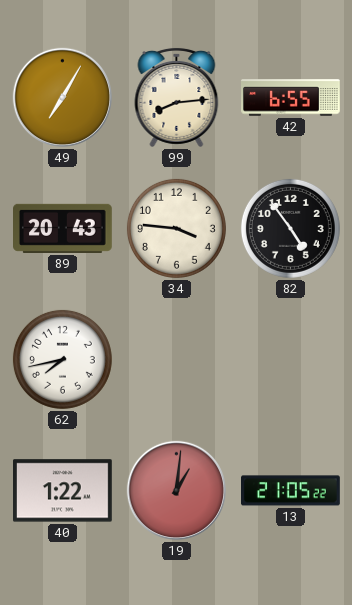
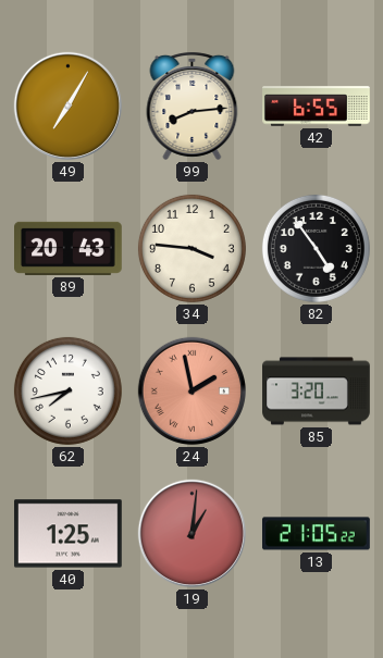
24: none -> 1:58
85: none -> 3:20
40: 1:22 -> 1:25
